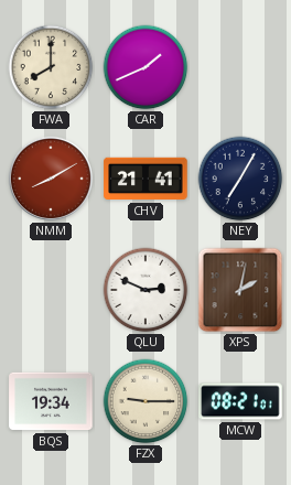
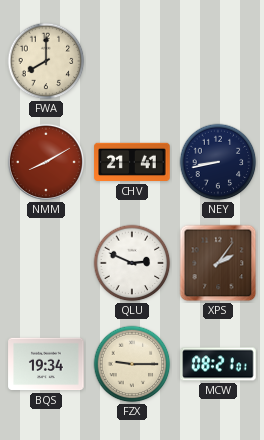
CAR: 1:41 -> none
NEY: 7:05 -> 8:43
XPS: 2:02 -> 2:06
